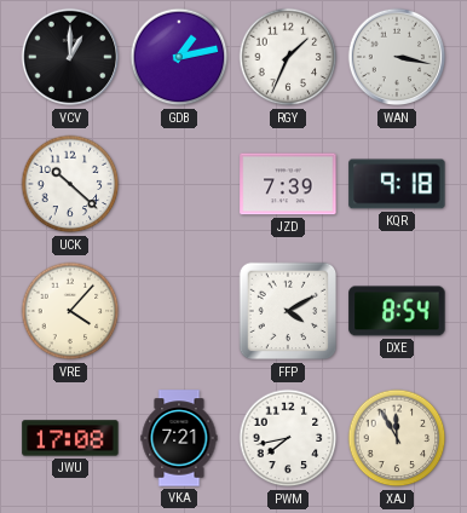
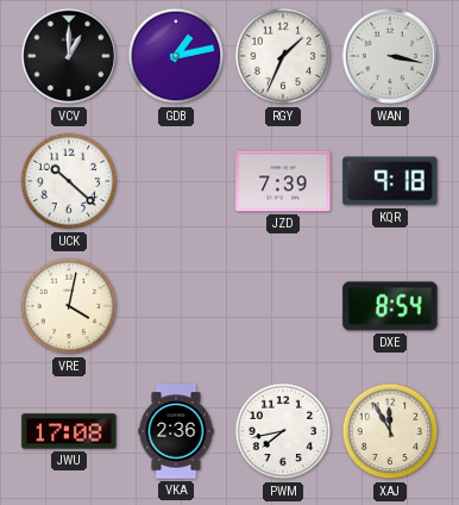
VRE: 4:07 -> 4:02
FFP: 4:10 -> none
VKA: 7:21 -> 2:36
